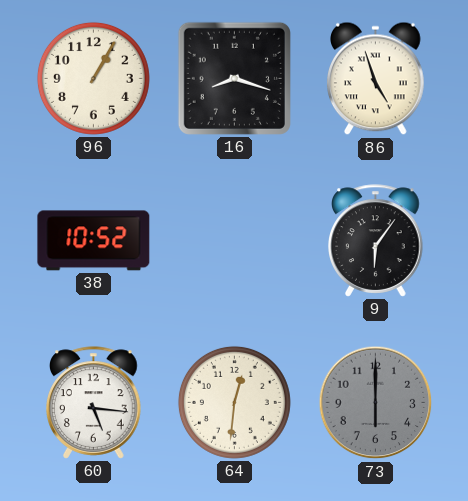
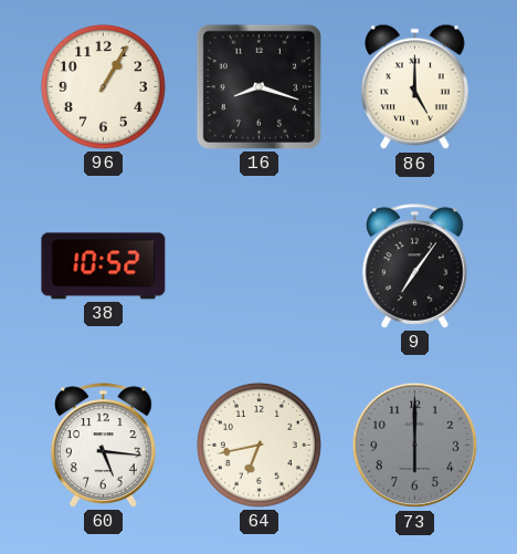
86: 4:57 -> 5:00
9: 6:06 -> 7:06
64: 12:31 -> 6:43
